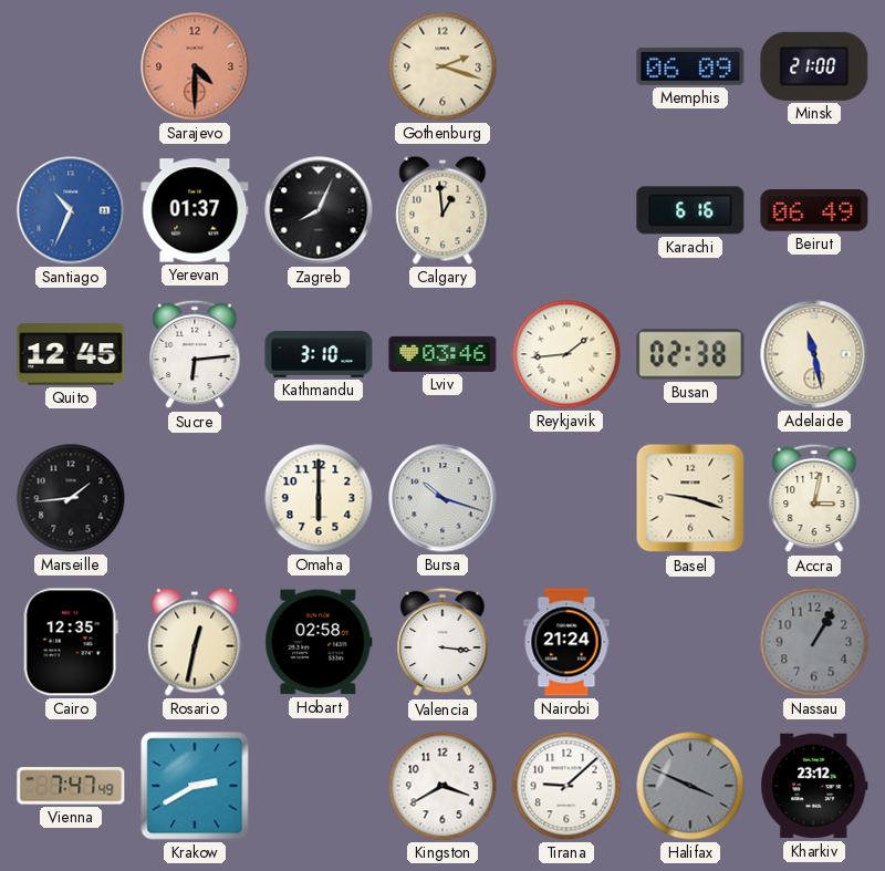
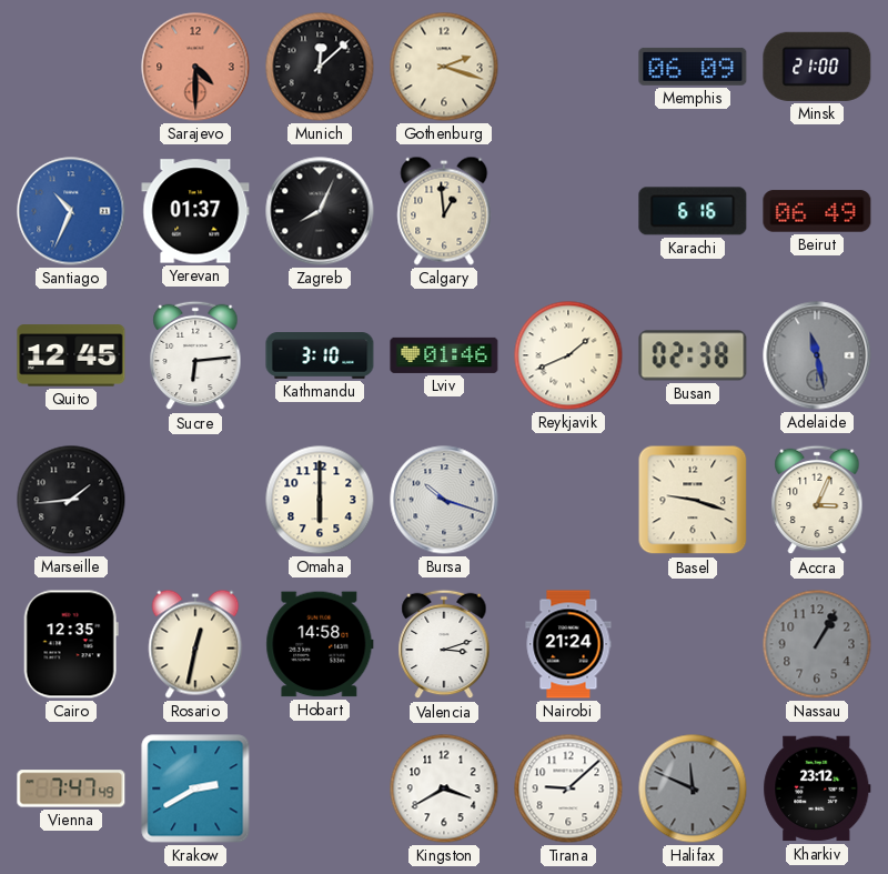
Munich: none -> 12:08
Lviv: 03:46 -> 01:46
Reykjavik: 1:44 -> 1:41
Adelaide dial: cream -> grey
Accra: 3:02 -> 3:04
Hobart: 02:58 -> 14:58
Valencia: 3:16 -> 3:12
Halifax: 3:49 -> 11:49
